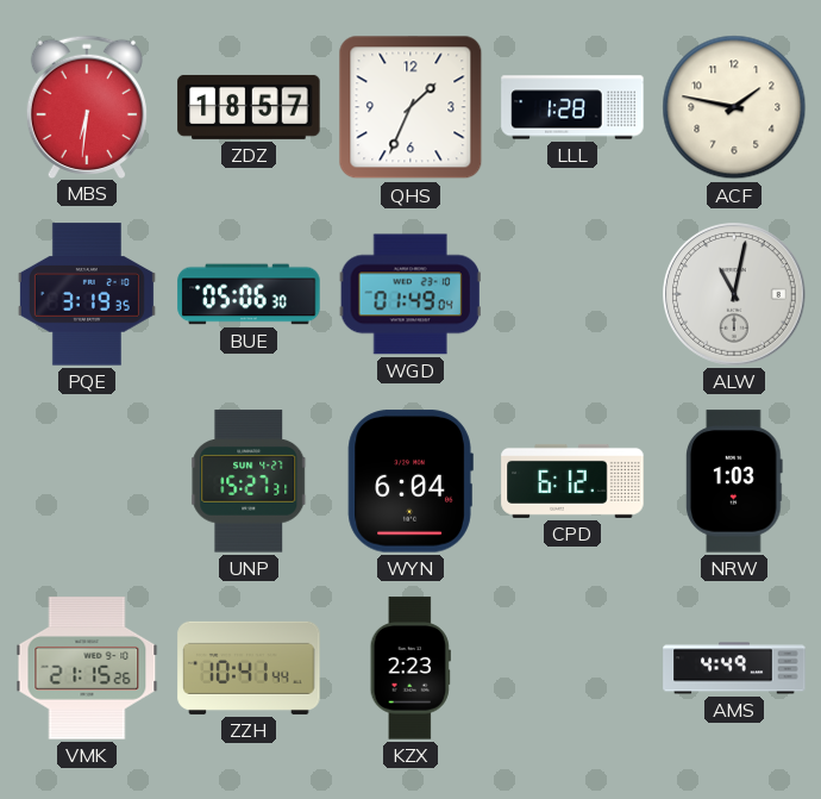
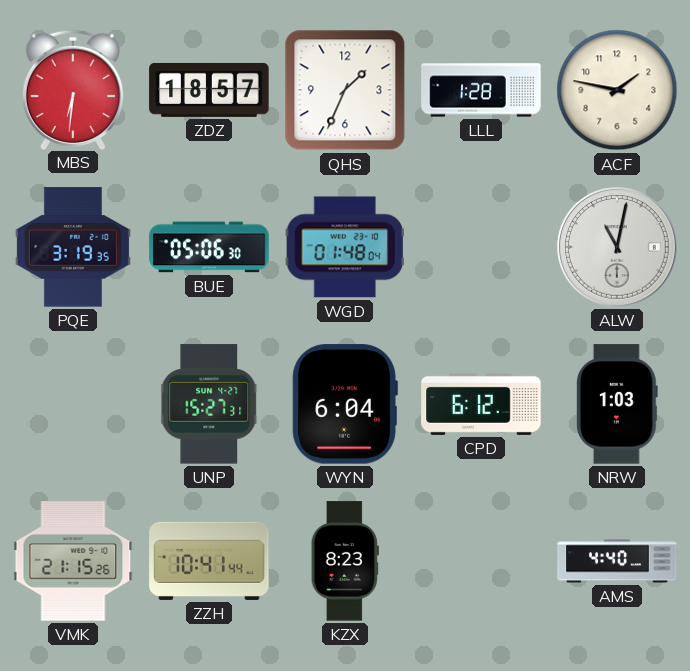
WGD: 01:49 -> 01:48
KZX: 2:23 -> 8:23
AMS: 4:49 -> 4:40
